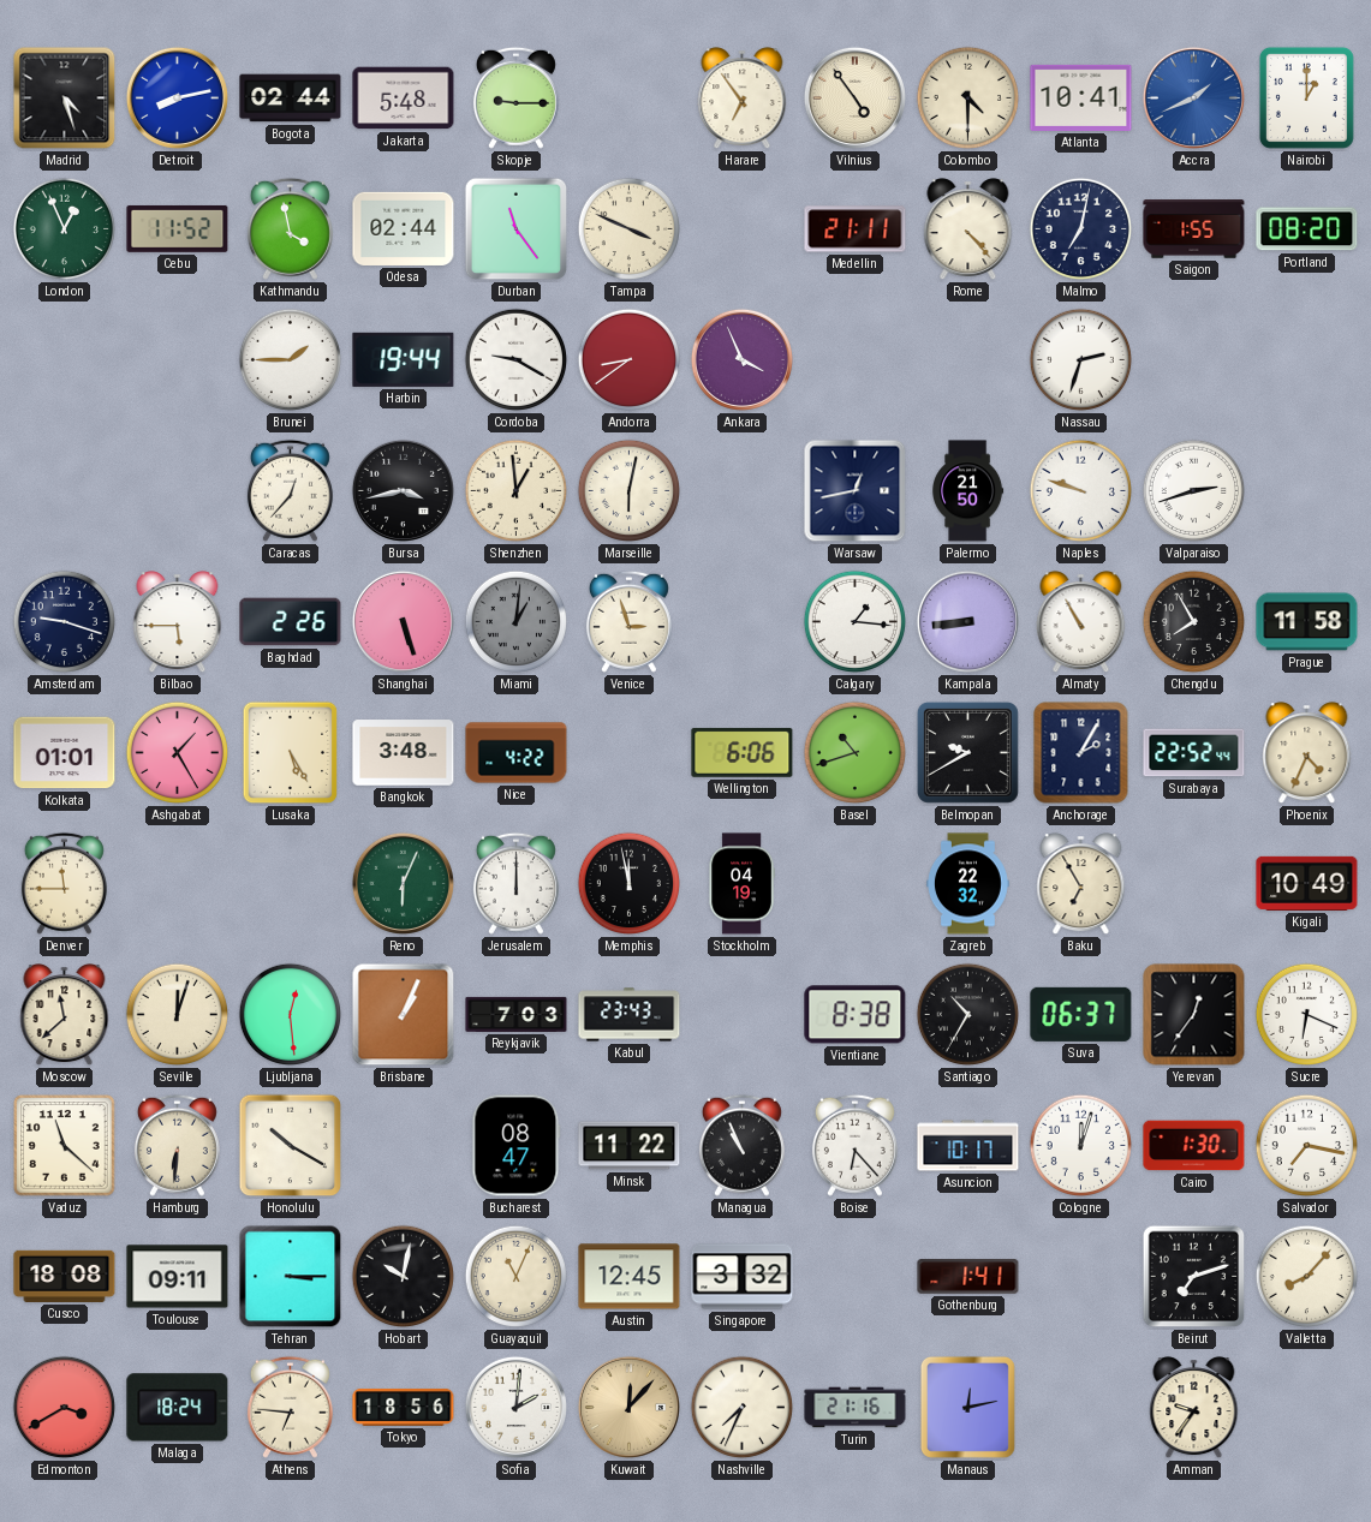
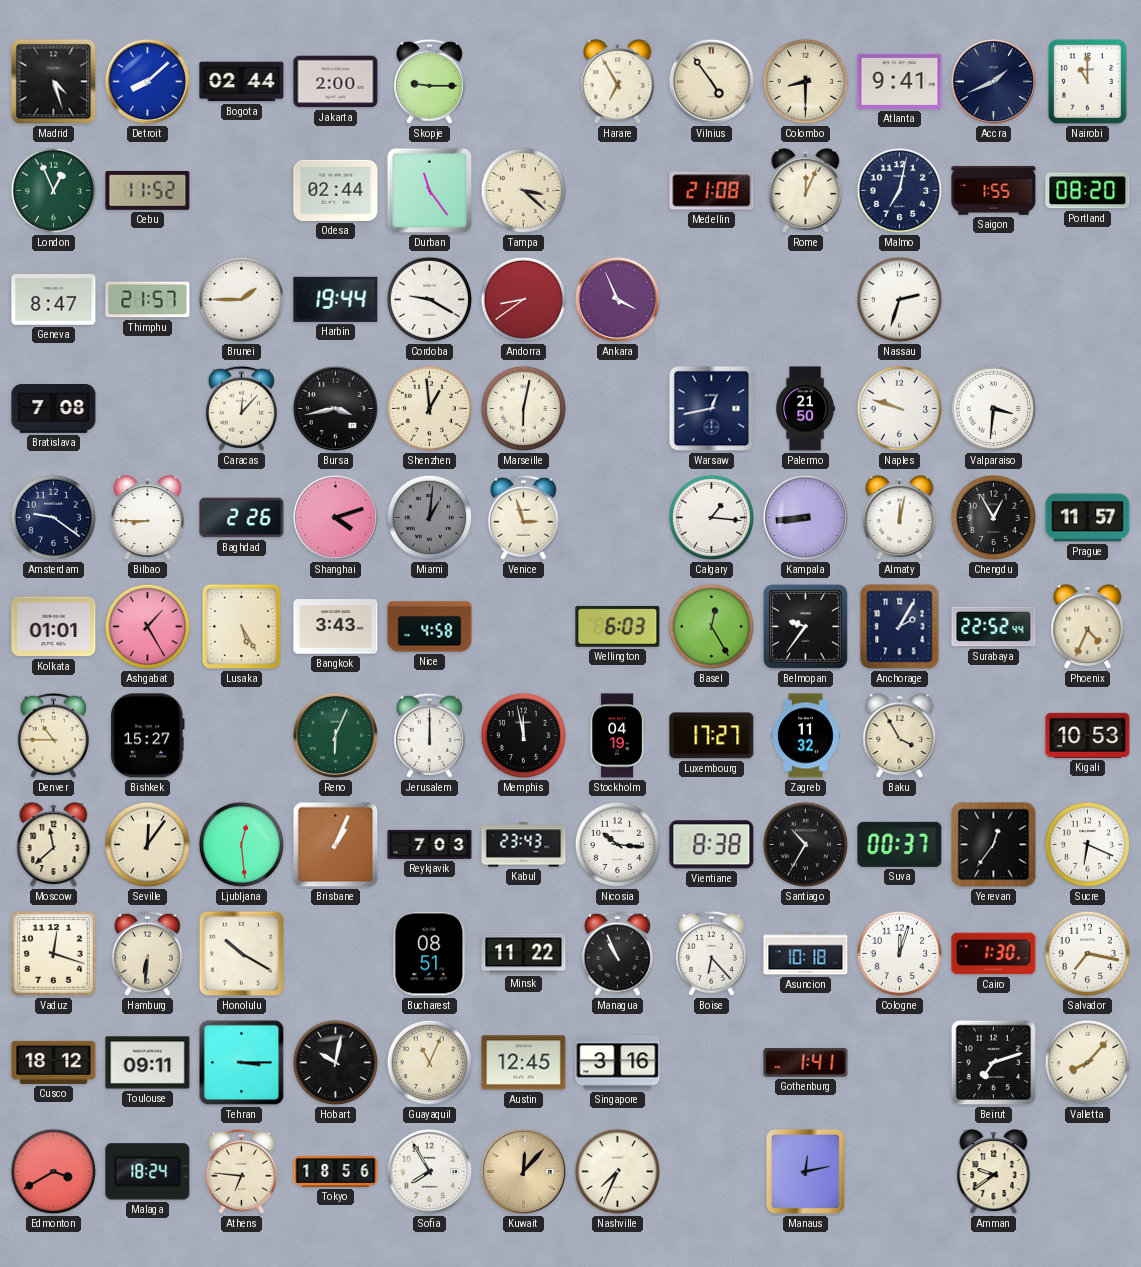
Detroit: 8:13 -> 8:08
Jakarta: 5:48 -> 2:00
Harare: 6:54 -> 6:55
Colombo: 4:30 -> 8:30
Atlanta: 10:41 -> 9:41
Accra dial: blue -> navy
Nairobi: 1:00 -> 11:00
Kathmandu: 3:58 -> none
Tampa: 3:49 -> 3:22
Medellin: 21:11 -> 21:08
Rome: 4:23 -> 12:04
Geneva: none -> 8:47
Thimphu: none -> 21:57
Bratislava: none -> 7:08
Caracas: 12:37 -> 12:07
Valparaiso: 2:42 -> 3:31
Amsterdam: 9:18 -> 9:21
Bilbao: 5:45 -> 8:45
Shanghai: 5:27 -> 4:12
Almaty: 10:55 -> 12:02
Chengdu: 7:55 -> 12:55
Prague: 11:58 -> 11:57
Bangkok: 3:48 -> 3:43
Nice: 4:22 -> 4:58
Wellington: 6:06 -> 6:03
Basel: 10:42 -> 12:25
Belmopan: 9:40 -> 9:36
Denver: 11:45 -> 10:45
Bishkek: none -> 15:27
Luxembourg: none -> 17:27
Zagreb: 22:32 -> 11:32
Baku: 6:55 -> 3:55
Kigali: 10:49 -> 10:53
Seville: 12:03 -> 12:06
Nicosia: none -> 10:16
Suva: 06:37 -> 00:37
Vaduz: 11:22 -> 12:18
Bucharest: 08:47 -> 08:51
Asuncion: 10:17 -> 10:18
Cusco: 18:08 -> 18:12
Singapore: 3:32 -> 3:16
Sofia: 2:01 -> 7:55
Turin: 21:16 -> none
Amman: 9:36 -> 9:39
